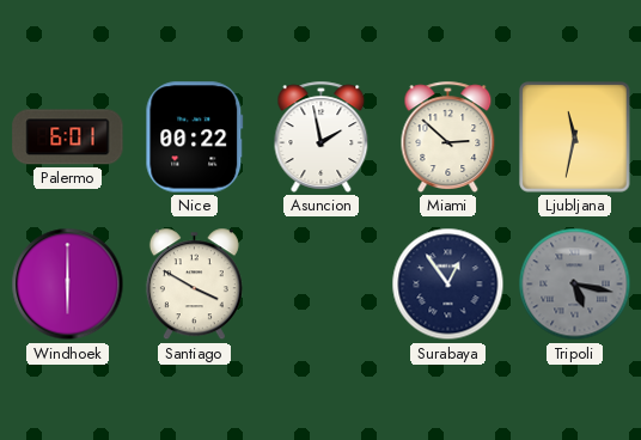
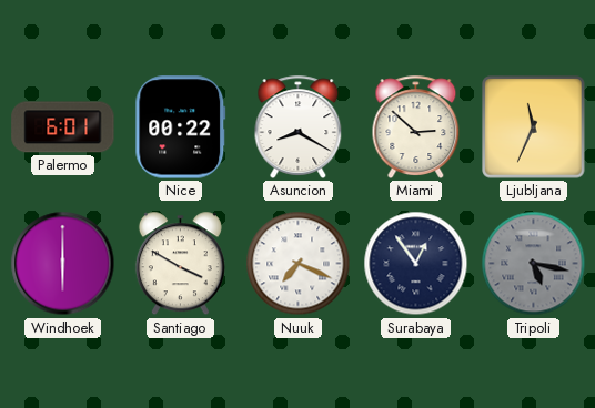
Asuncion: 1:58 -> 8:20
Ljubljana: 11:32 -> 11:34
Nuuk: none -> 7:19
